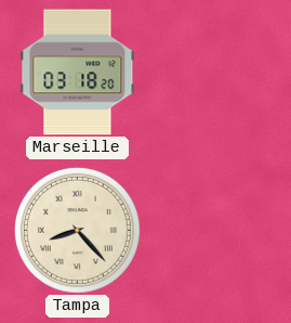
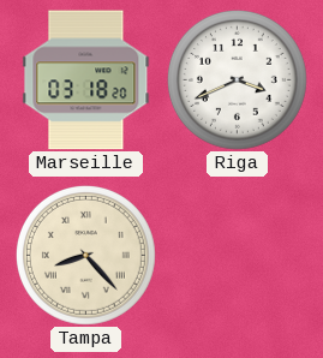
Riga: none -> 3:41
